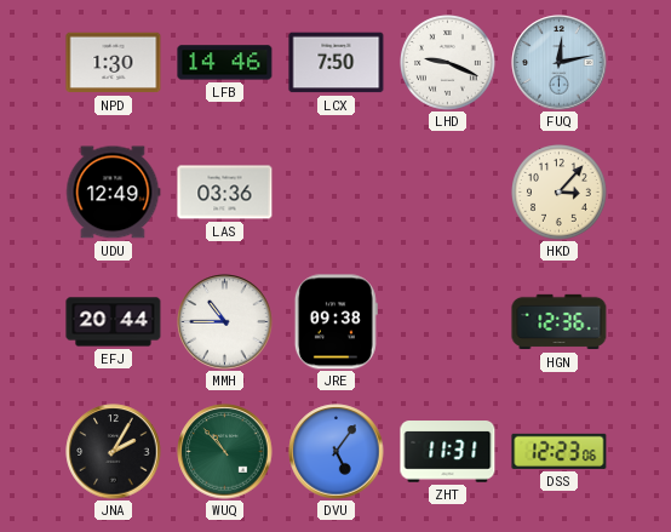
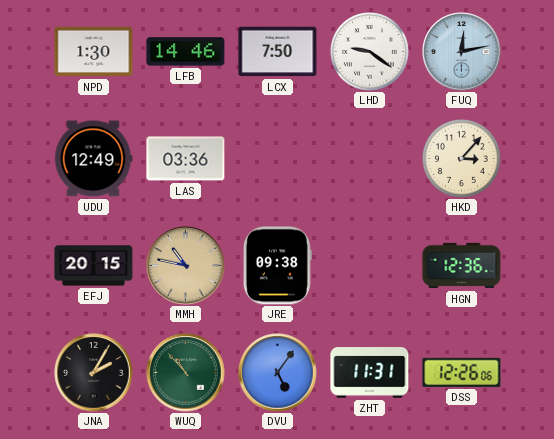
LHD: 9:19 -> 9:21
EFJ: 20:44 -> 20:15
MMH: 10:45 -> 10:47
MMH dial: white -> champagne
DSS: 12:23 -> 12:26
